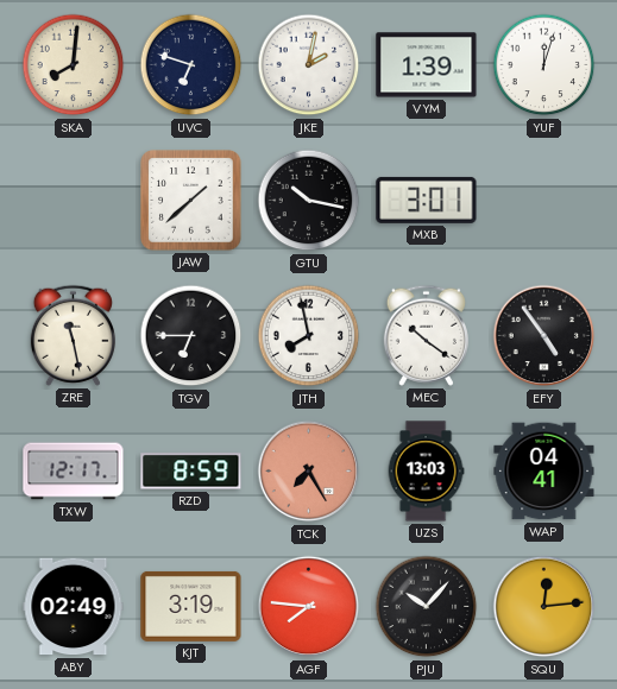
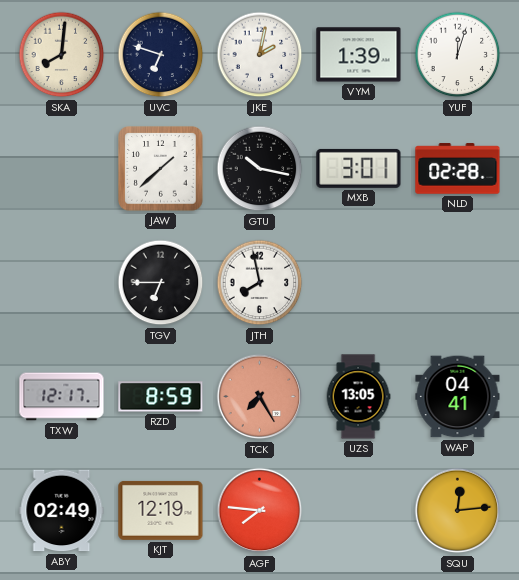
NLD: none -> 02:28
ZRE: 11:28 -> none
MEC: 10:21 -> none
EFY: 4:54 -> none
UZS: 13:03 -> 13:05
KJT: 3:19 -> 12:19
PJU: 10:07 -> none
